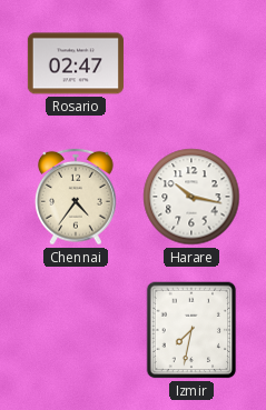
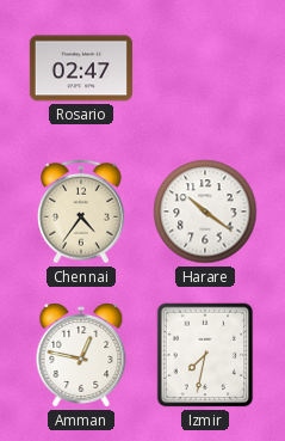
Harare: 10:17 -> 10:21
Amman: none -> 12:47
